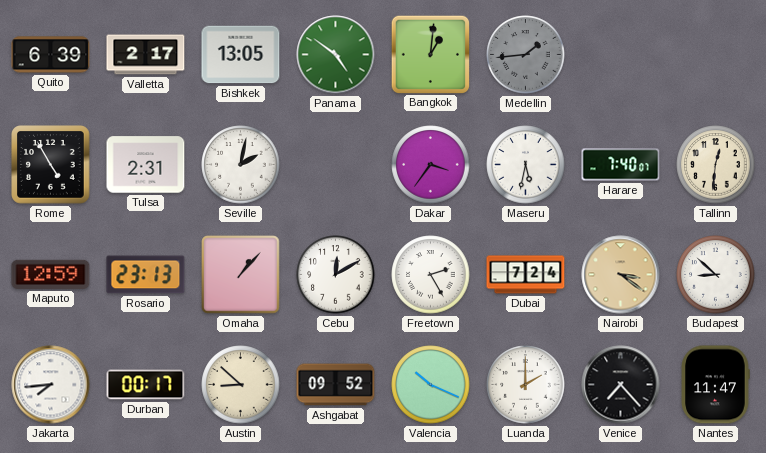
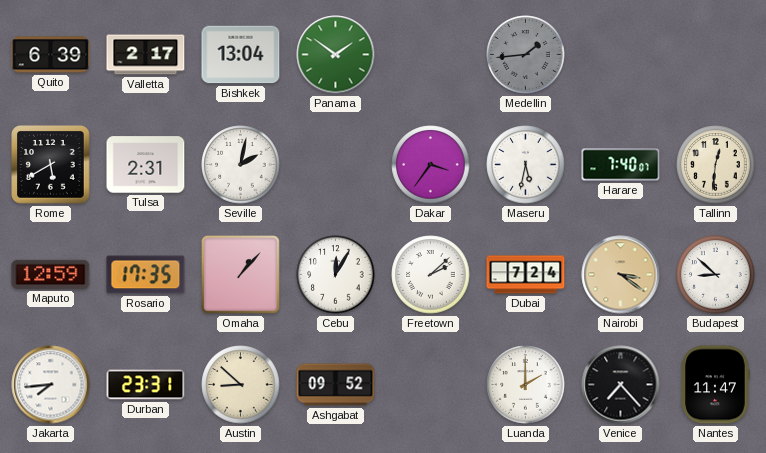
Bishkek: 13:05 -> 13:04
Panama: 4:51 -> 1:51
Bangkok: 1:01 -> none
Rome: 4:55 -> 5:40
Rosario: 23:13 -> 17:35
Cebu: 12:10 -> 12:05
Freetown: 2:25 -> 2:08
Durban: 00:17 -> 23:31
Valencia: 10:19 -> none
